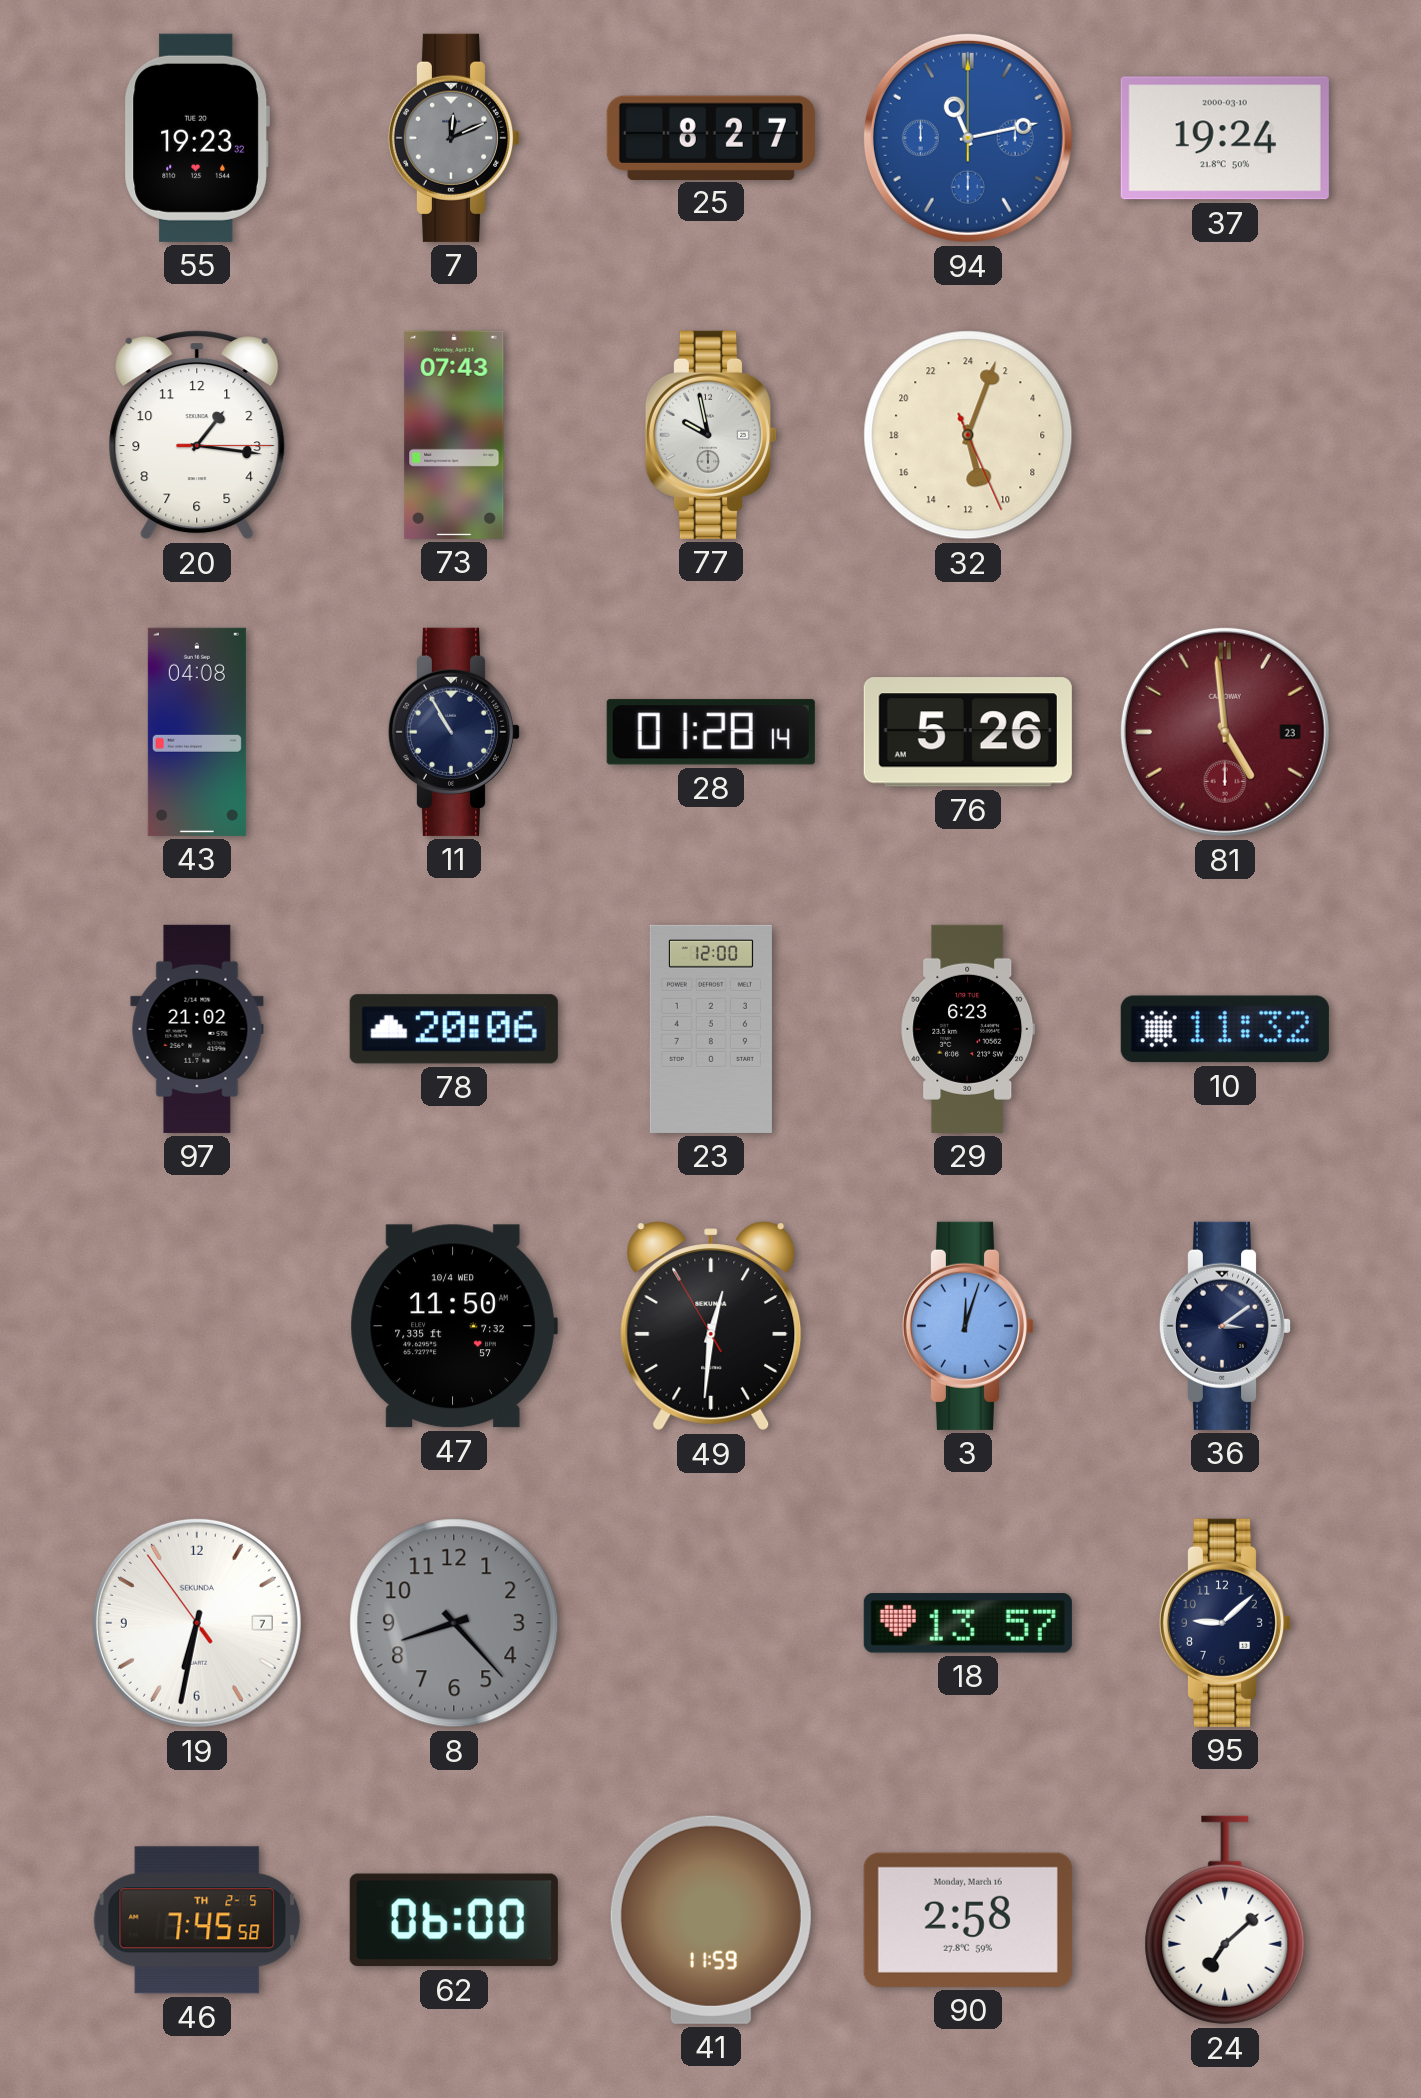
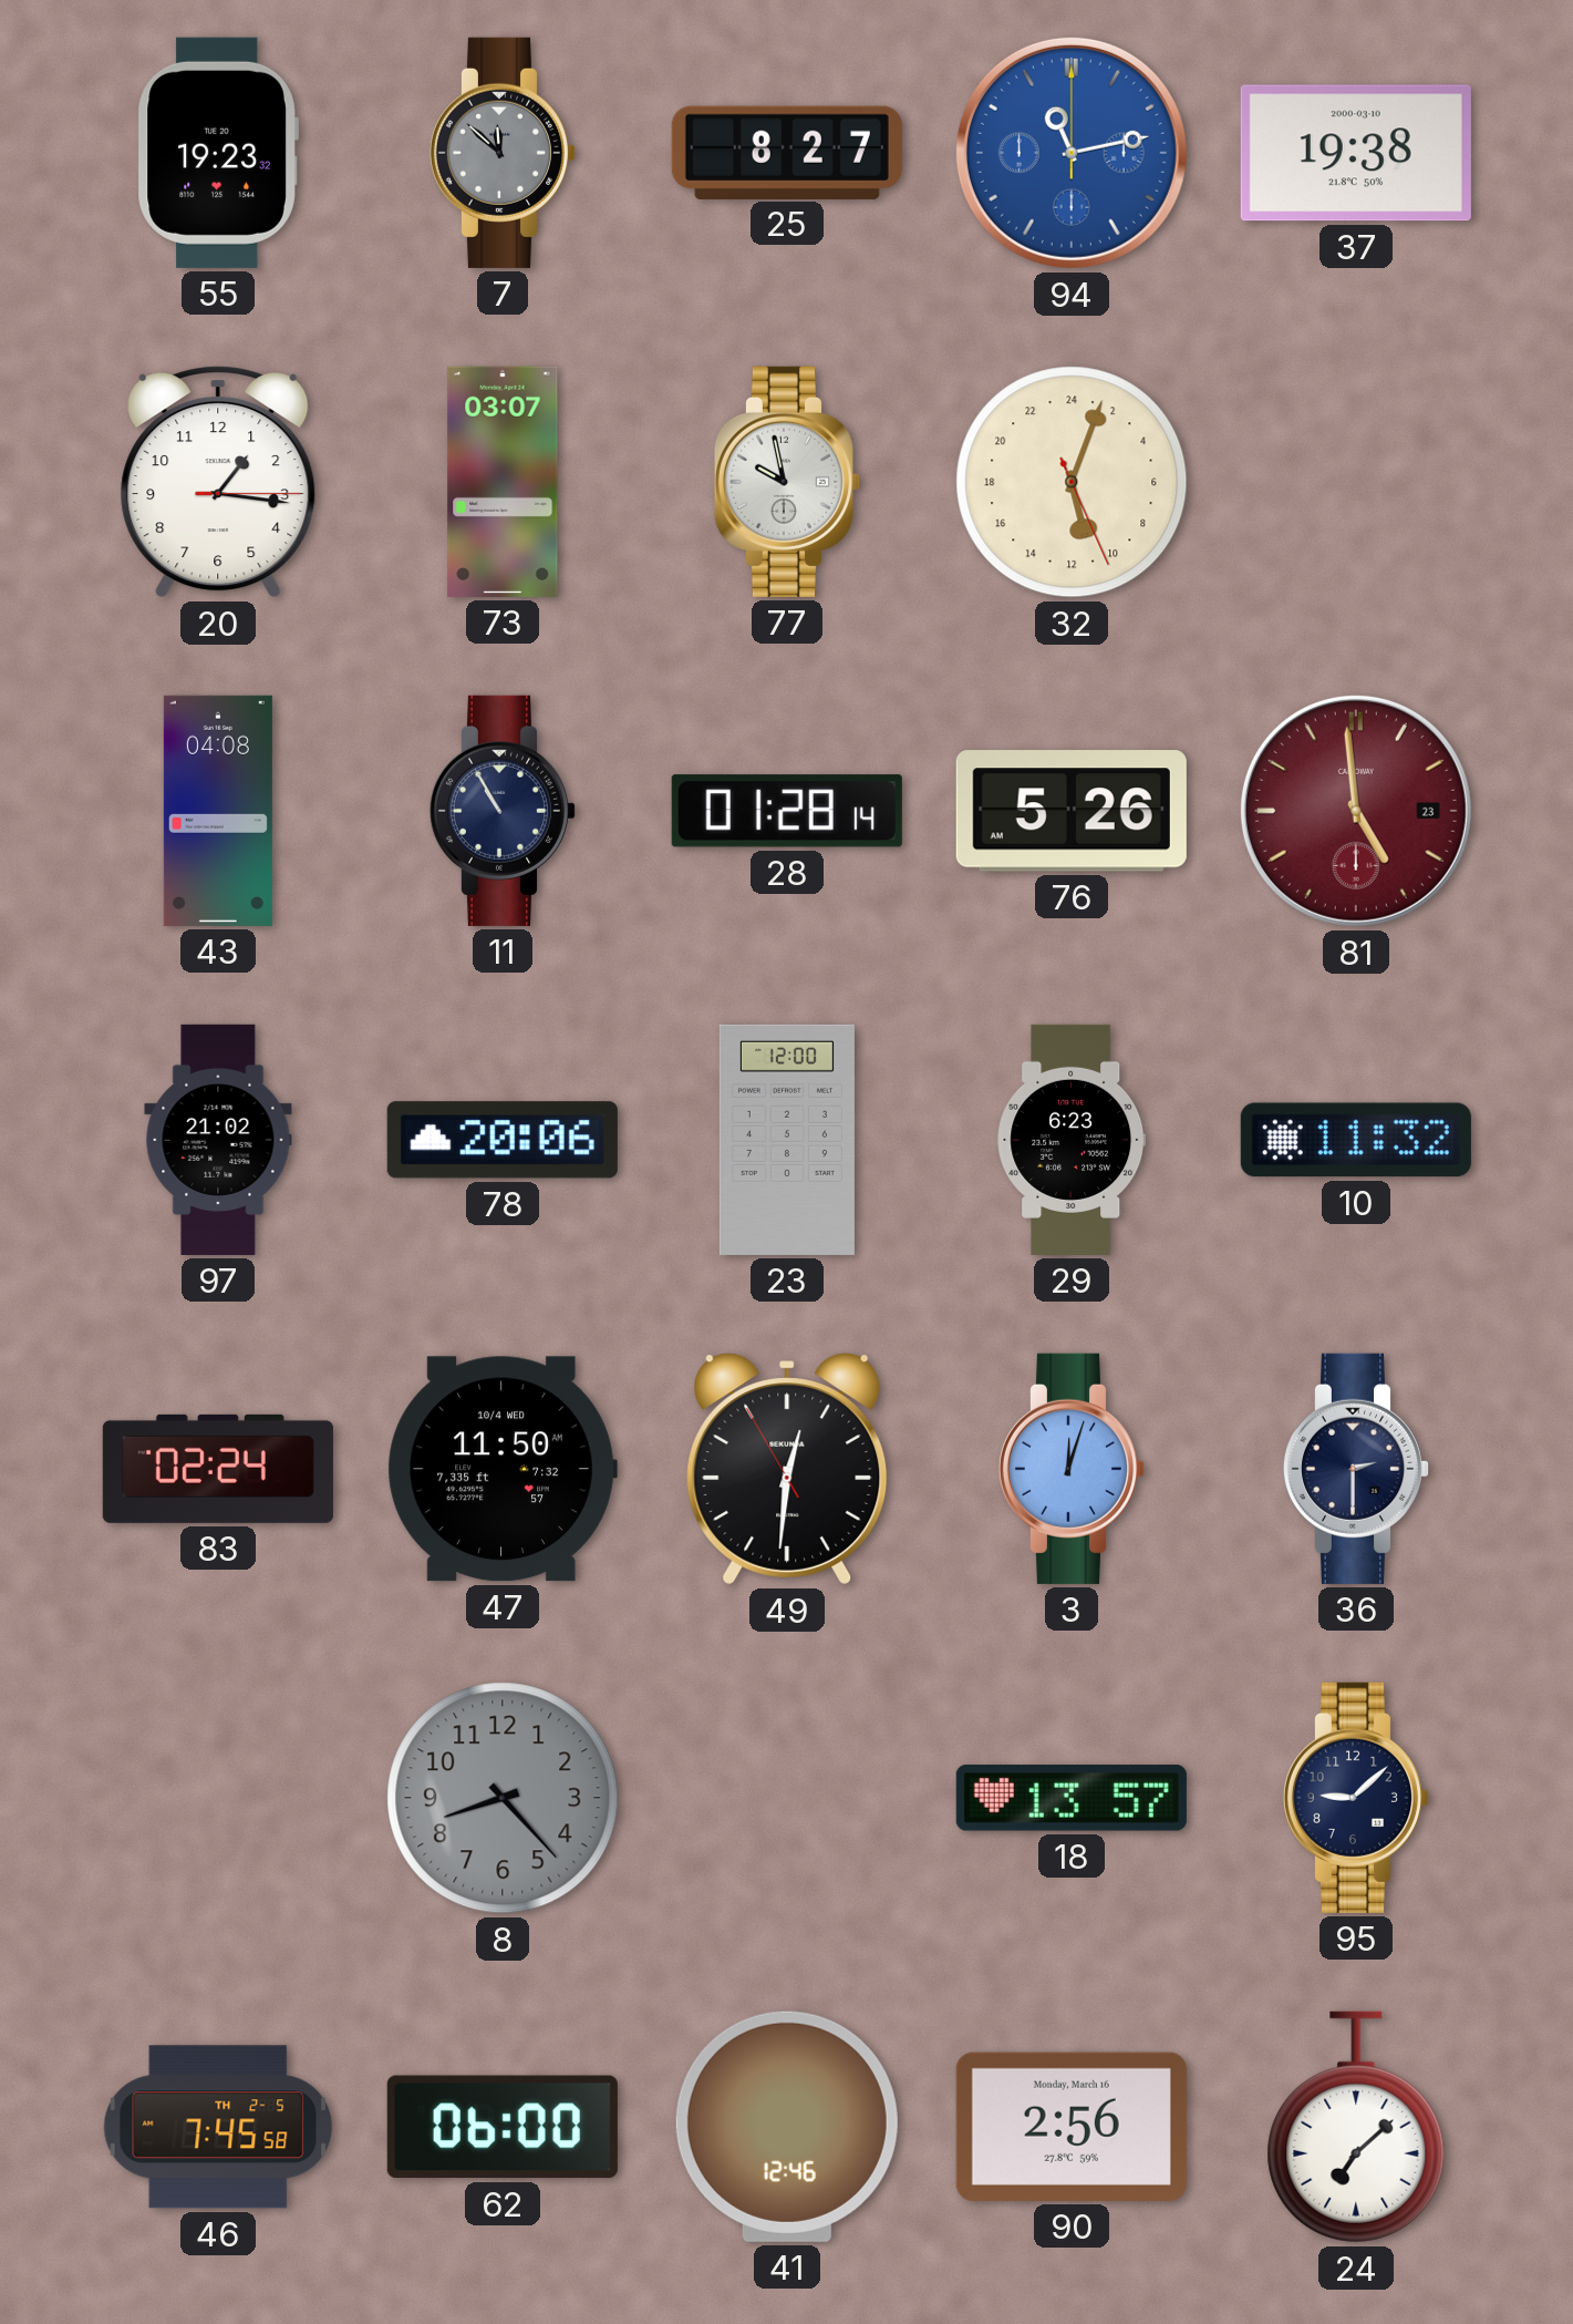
7: 12:11 -> 11:52
37: 19:24 -> 19:38
73: 07:43 -> 03:07
83: none -> 02:24
36: 3:09 -> 2:30
19: 6:31 -> none
41: 11:59 -> 12:46
90: 2:58 -> 2:56
